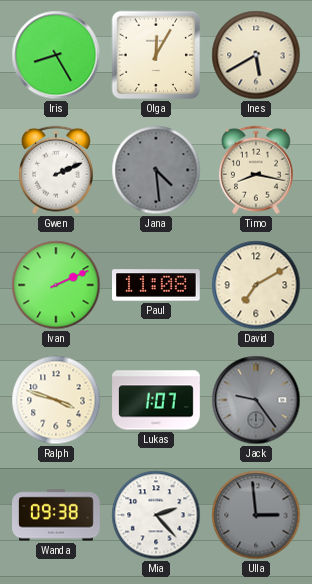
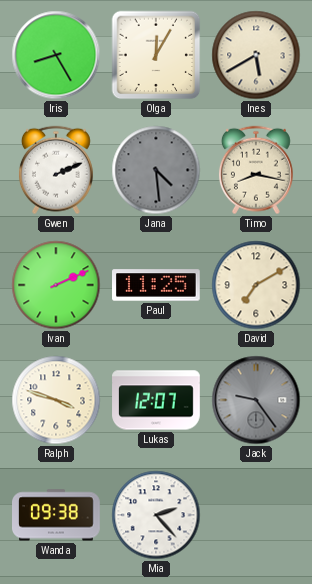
Paul: 11:08 -> 11:25
Lukas: 1:07 -> 12:07
Ulla: 2:59 -> none
